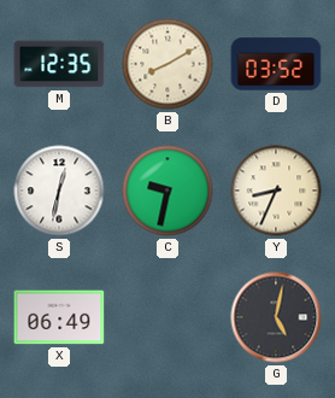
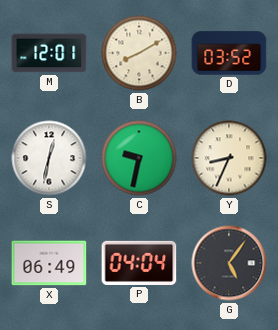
M: 12:35 -> 12:01
P: none -> 04:04
G: 5:02 -> 5:06
